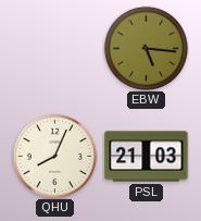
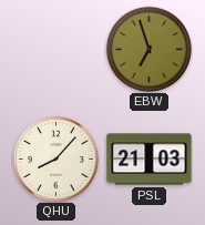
EBW: 5:16 -> 6:57
QHU: 8:04 -> 8:07
